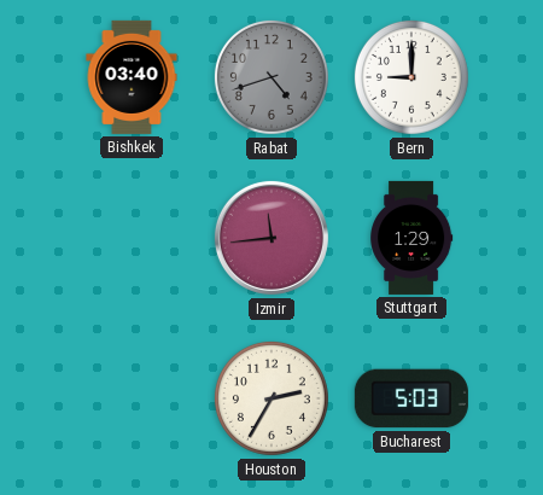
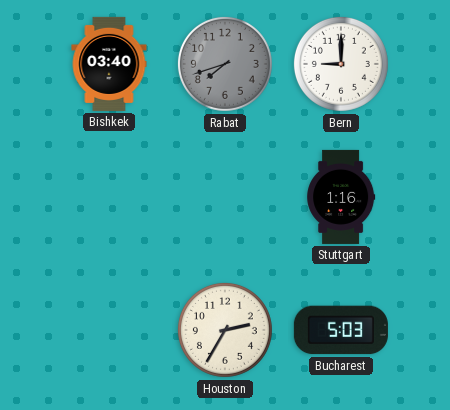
Rabat: 4:42 -> 7:42
Izmir: 11:44 -> none
Stuttgart: 1:29 -> 1:16
